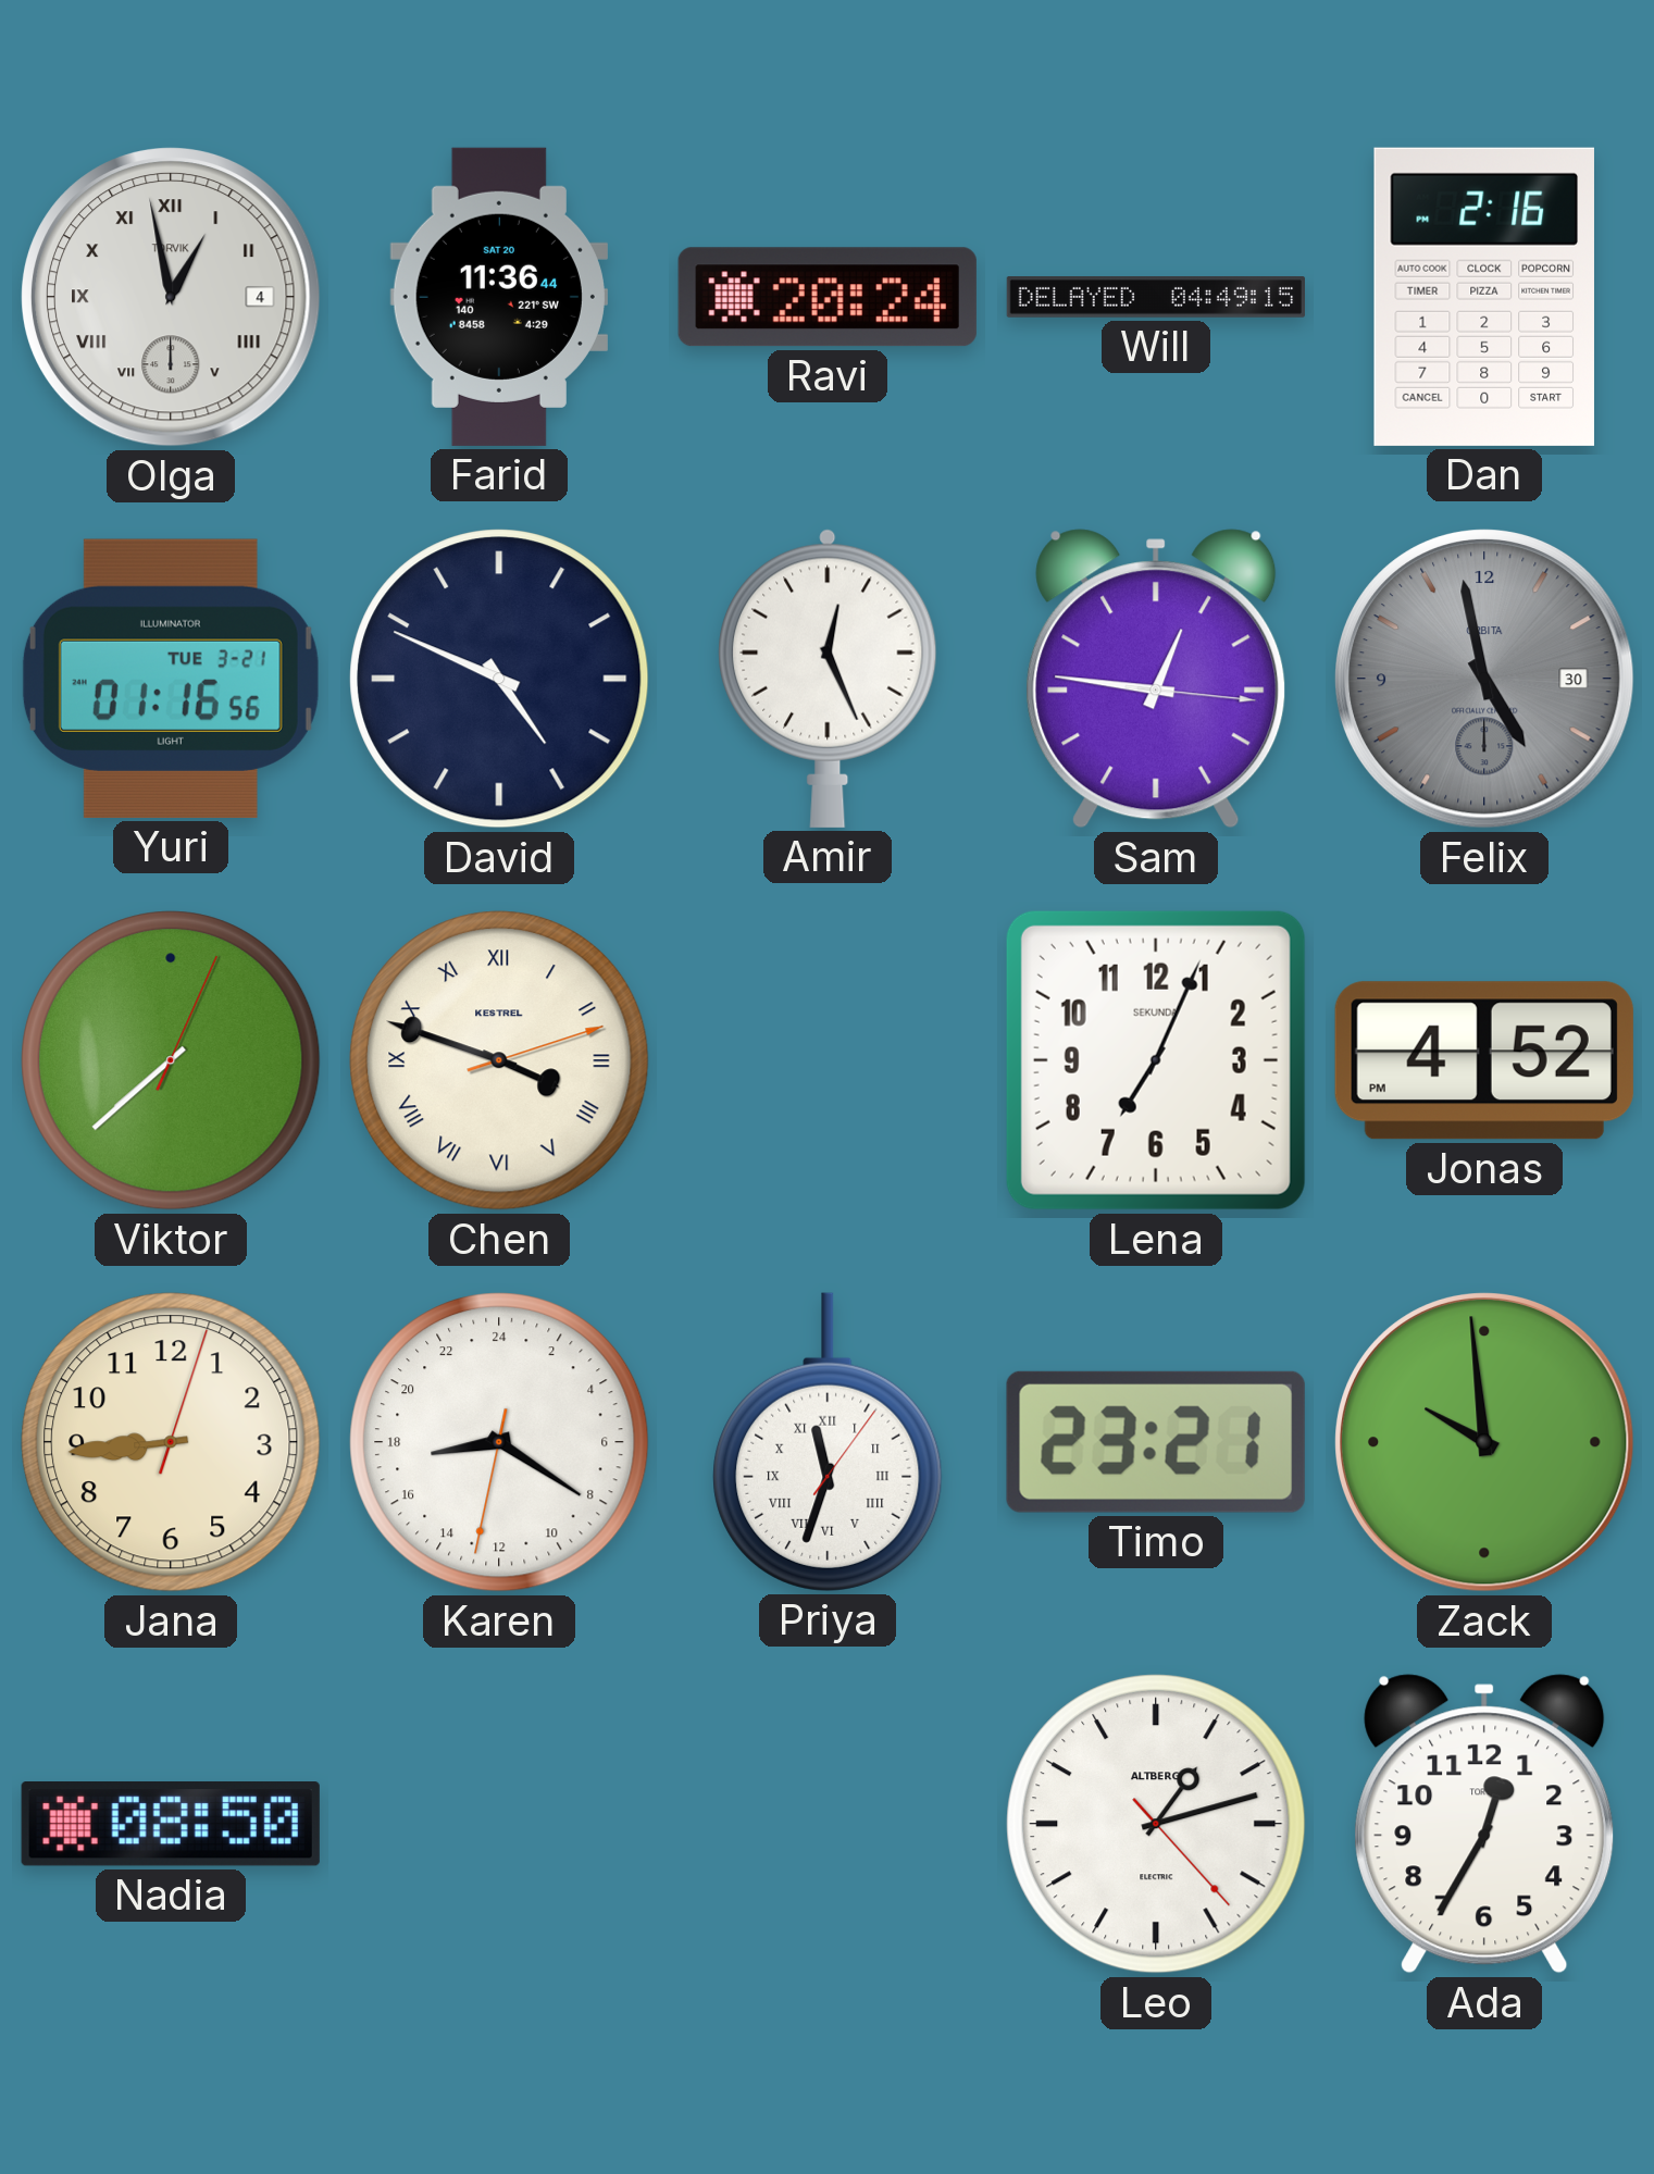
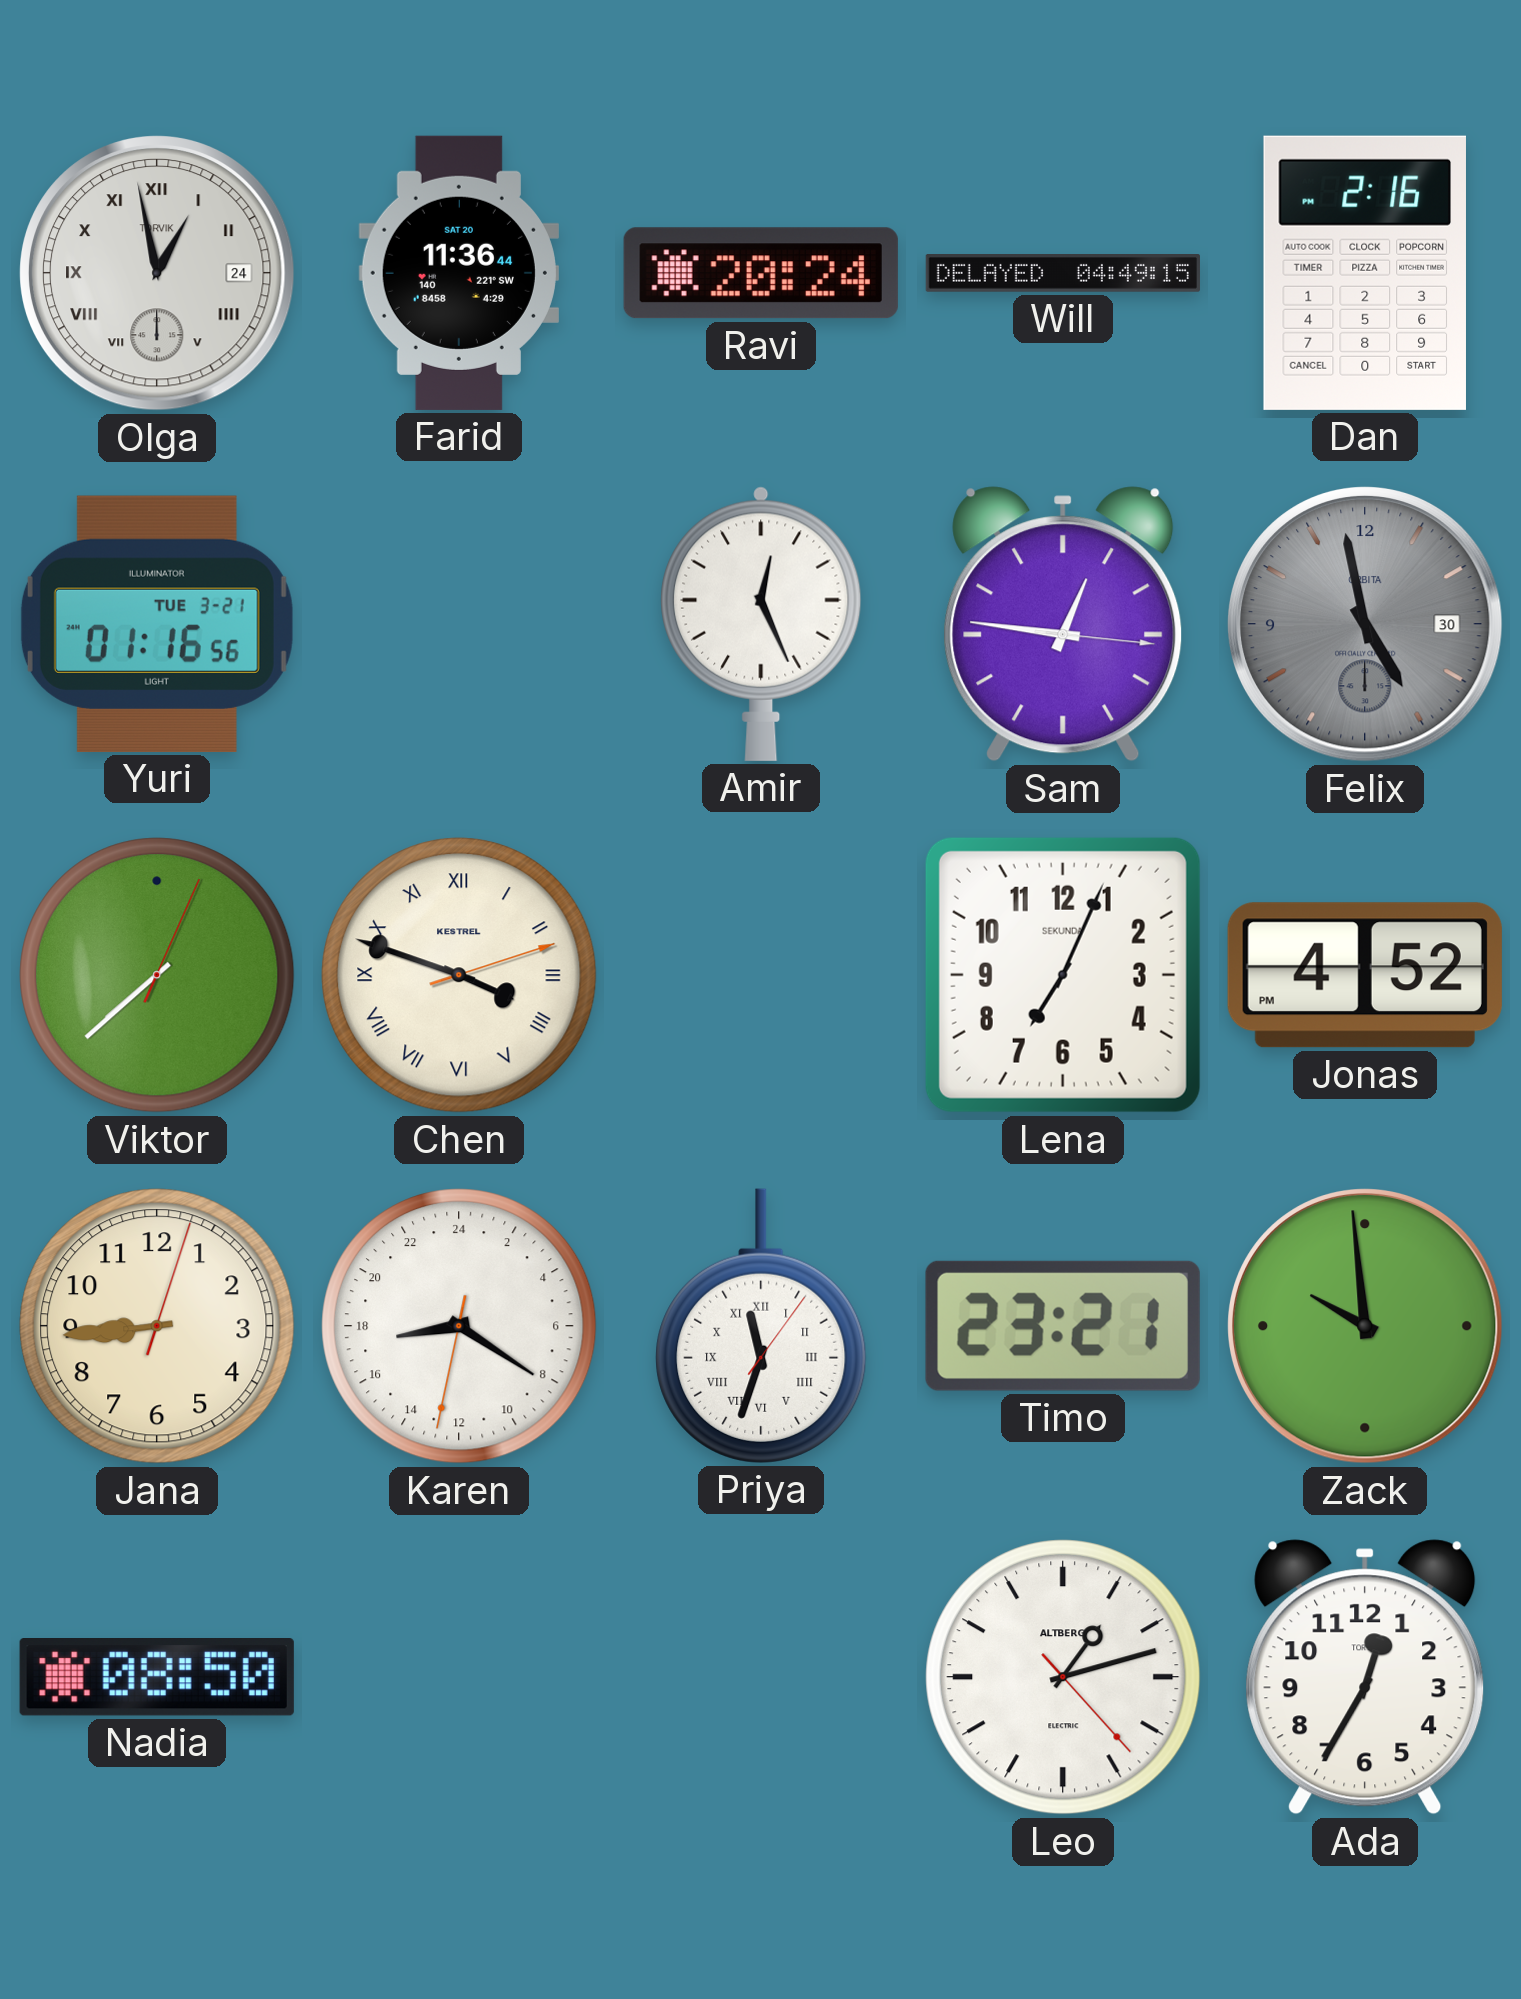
Olga date: 4 -> 24
David: 4:49 -> none
